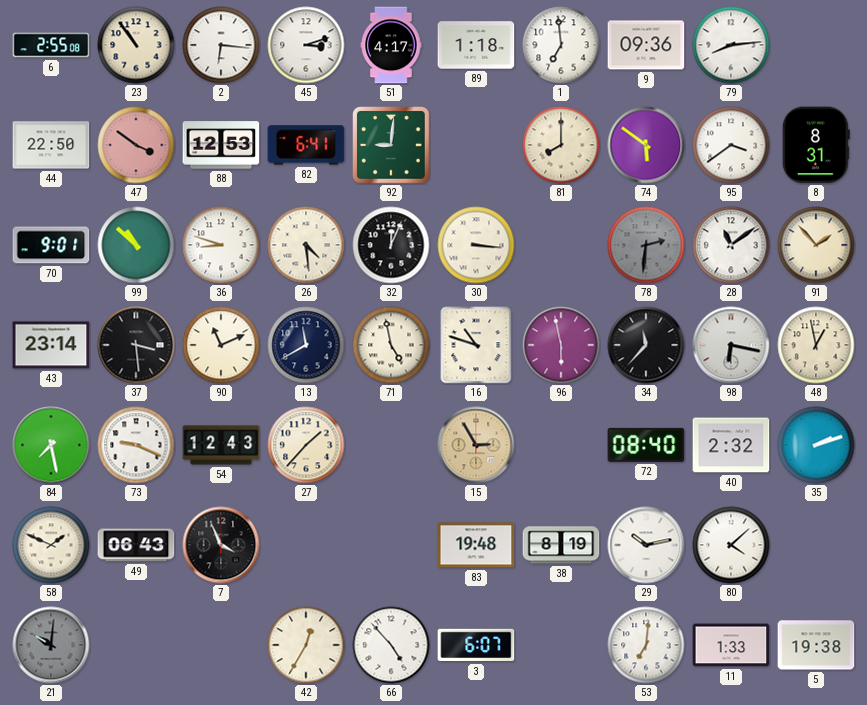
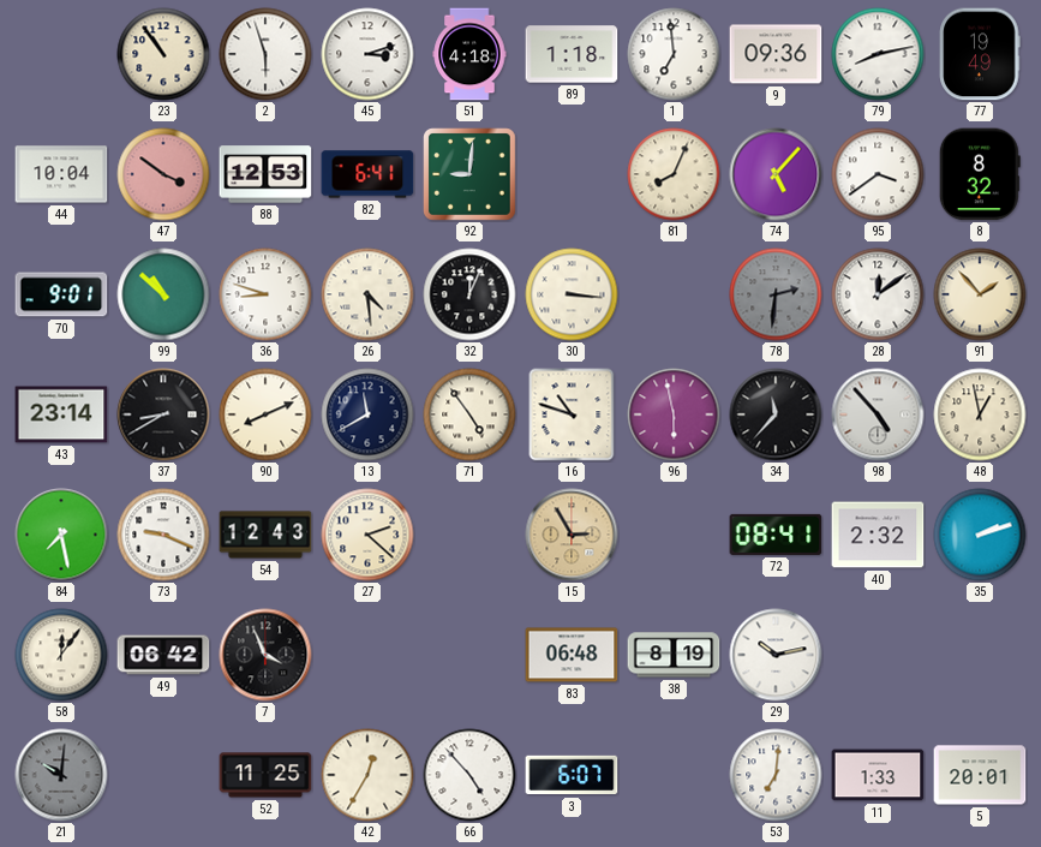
6: 2:55 -> none
2: 6:16 -> 5:57
51: 4:17 -> 4:18
79: 8:14 -> 8:13
77: none -> 19:49
44: 22:50 -> 10:04
81: 8:00 -> 8:04
74: 5:51 -> 5:07
8: 8:31 -> 8:32
28: 11:09 -> 12:09
37: 3:29 -> 8:40
90: 11:11 -> 8:11
71: 4:58 -> 4:54
98: 6:17 -> 4:53
27: 1:37 -> 2:22
72: 08:40 -> 08:41
58: 1:49 -> 12:06
49: 06:43 -> 06:42
83: 19:48 -> 06:48
80: 4:08 -> none
52: none -> 11:25
5: 19:38 -> 20:01
